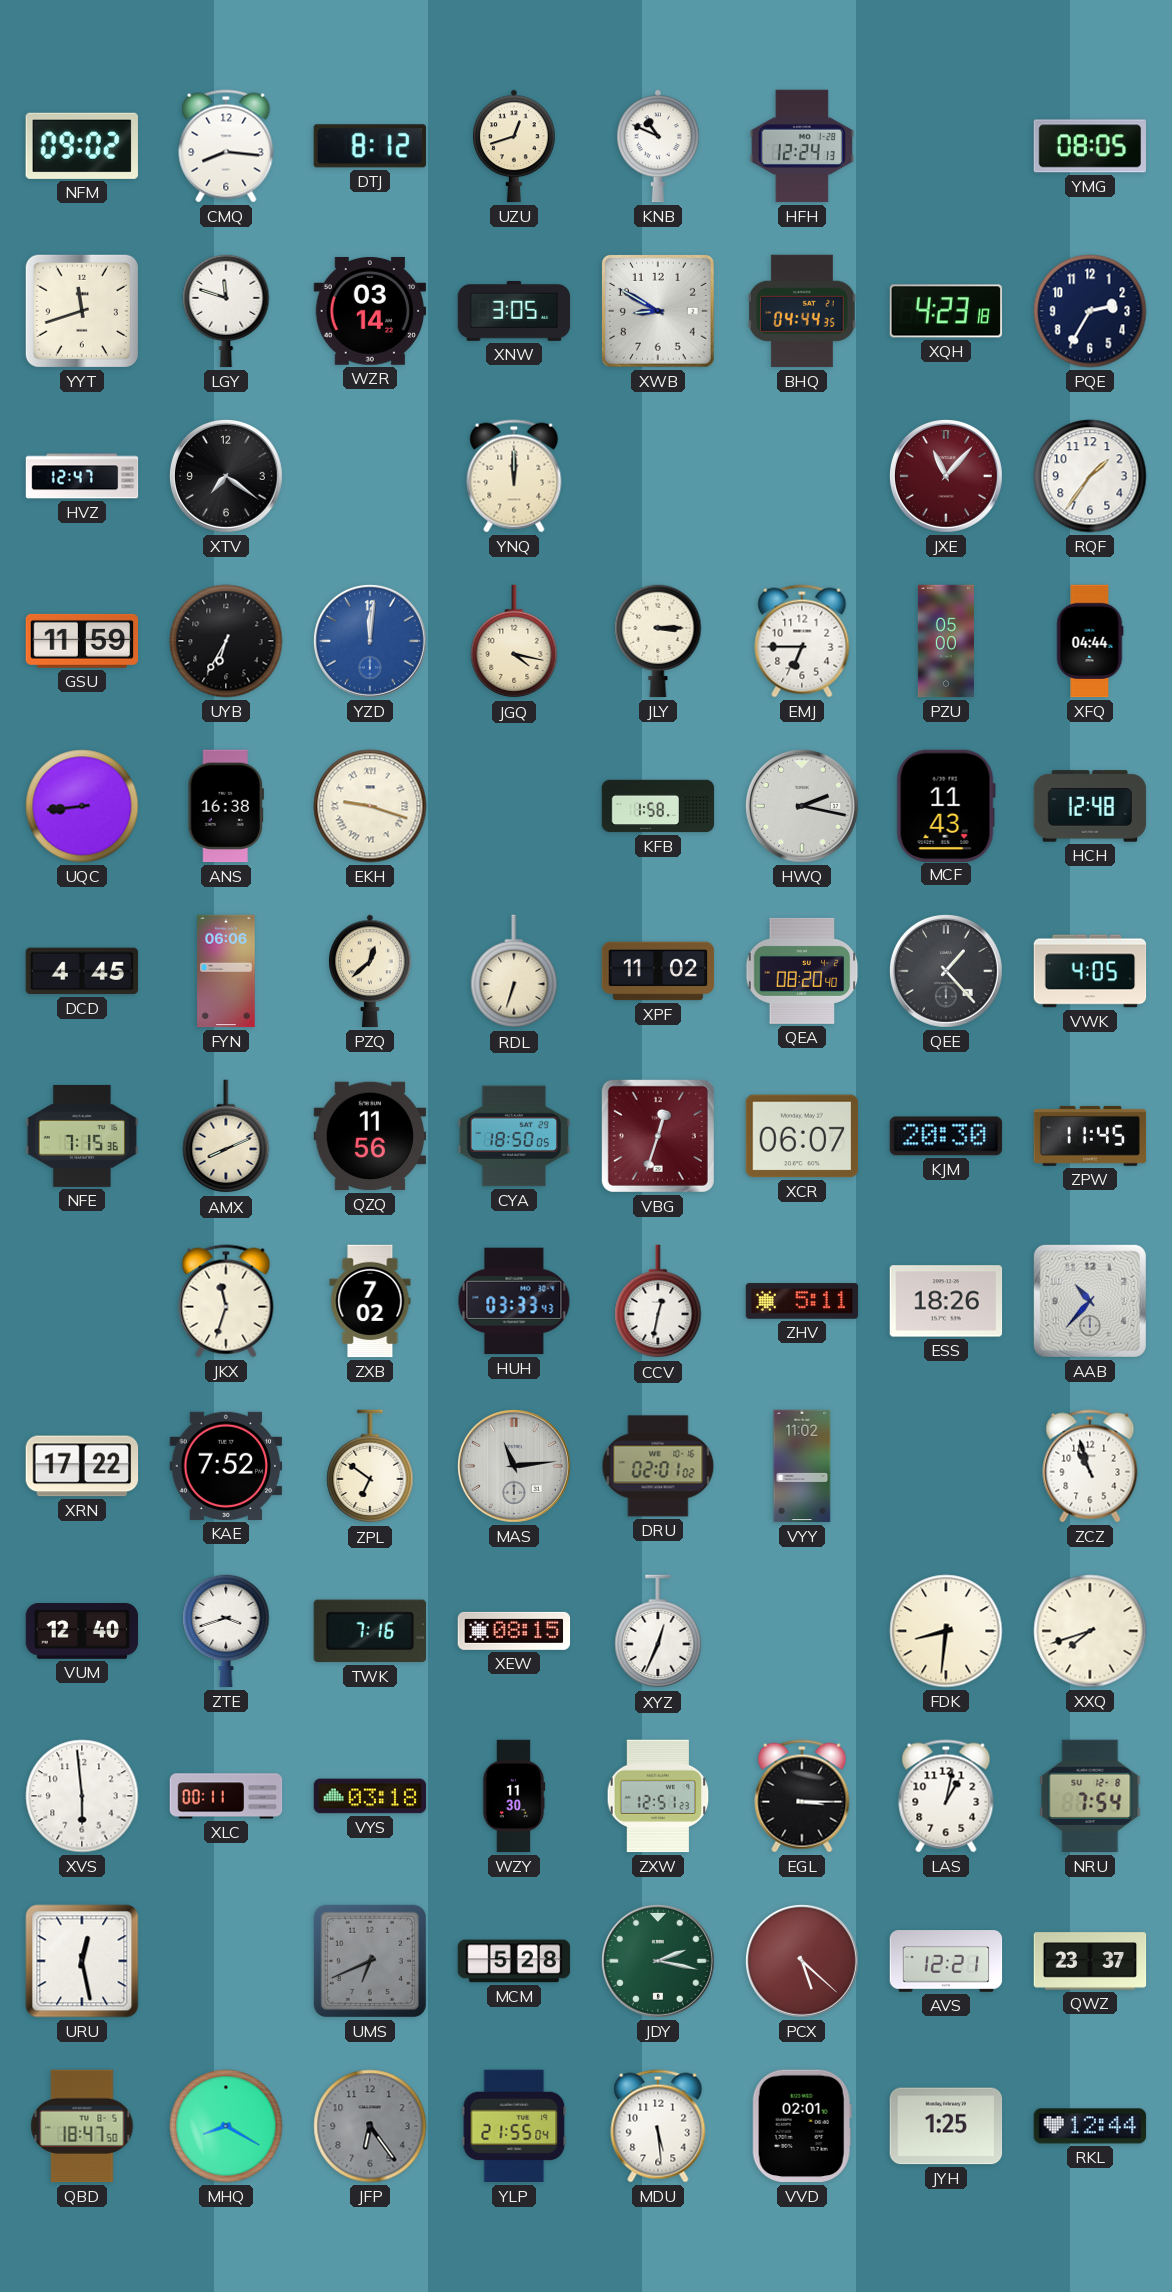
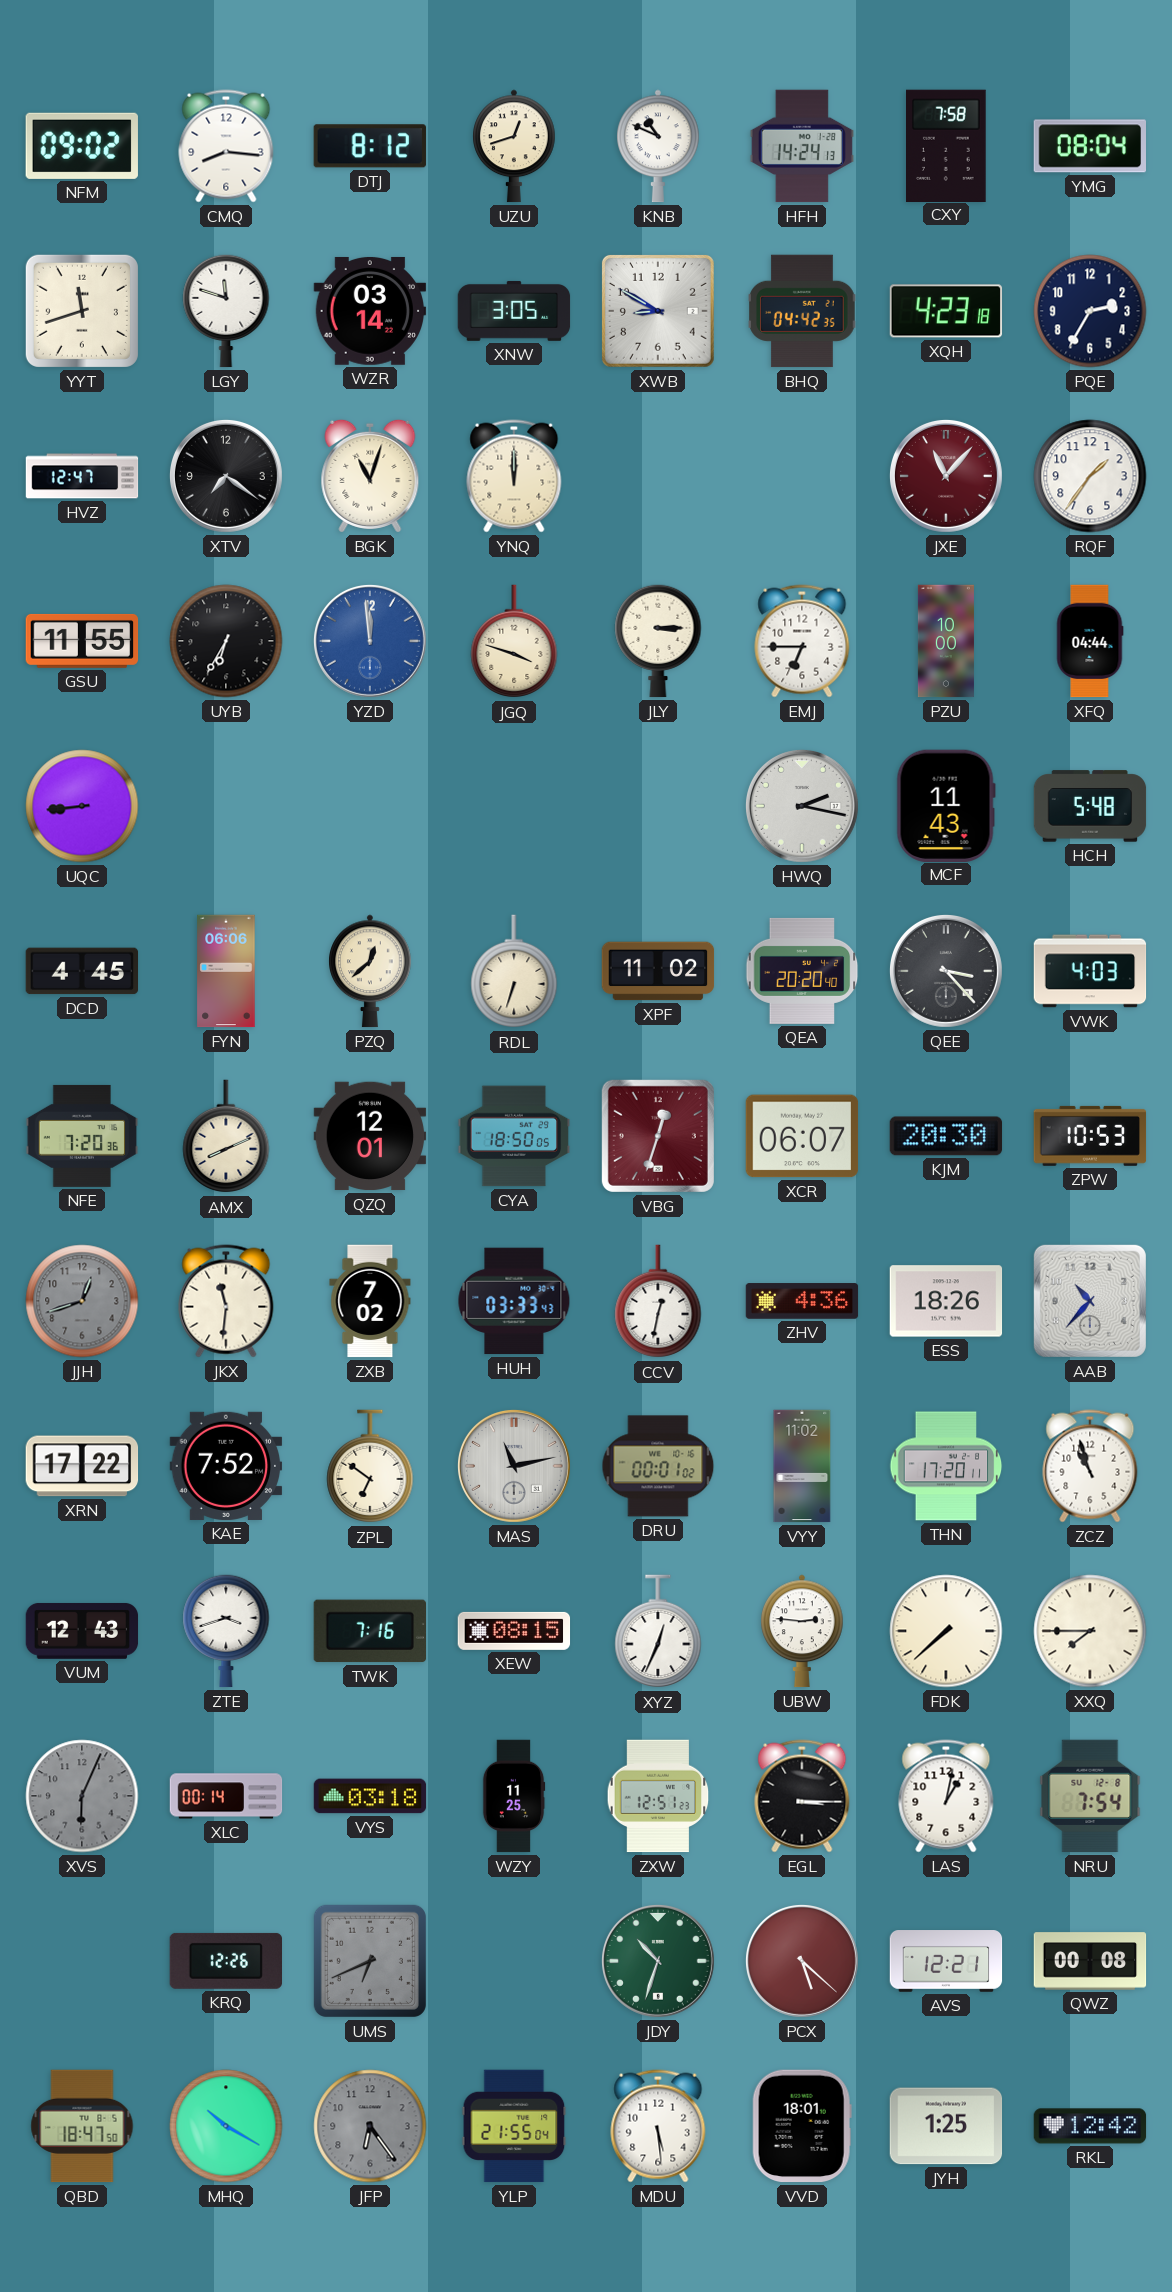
HFH: 12:24 -> 14:24
CXY: none -> 7:58
YMG: 08:05 -> 08:04
BHQ: 04:44 -> 04:42
BGK: none -> 11:03
GSU: 11:59 -> 11:55
YZD: 12:01 -> 11:59
JGQ: 4:17 -> 3:48
PZU: 05:00 -> 10:00
ANS: 16:38 -> none
EKH: 9:18 -> none
KFB: 1:58 -> none
HCH: 12:48 -> 5:48
QEA: 08:20 -> 20:20
QEE: 1:23 -> 3:23
VWK: 4:05 -> 4:03
NFE: 7:15 -> 7:20
QZQ: 11:56 -> 12:01
ZPW: 11:45 -> 10:53
JJH: none -> 12:42
JKX: 11:33 -> 11:31
ZHV: 5:11 -> 4:36
MAS: 11:14 -> 11:13
DRU: 02:01 -> 00:01
THN: none -> 17:20
VUM: 12:40 -> 12:43
UBW: none -> 2:46
FDK: 8:31 -> 7:38
XXQ: 7:42 -> 7:45
XVS: 5:59 -> 6:04
XVS dial: white -> grey
XLC: 00:11 -> 00:14
WZY: 11:30 -> 11:25
URU: 12:28 -> none
KRQ: none -> 12:26
MCM: 5:28 -> none
JDY: 2:17 -> 10:33
QWZ: 23:37 -> 00:08
MHQ: 8:20 -> 10:20
VVD: 02:01 -> 18:01
RKL: 12:44 -> 12:42
